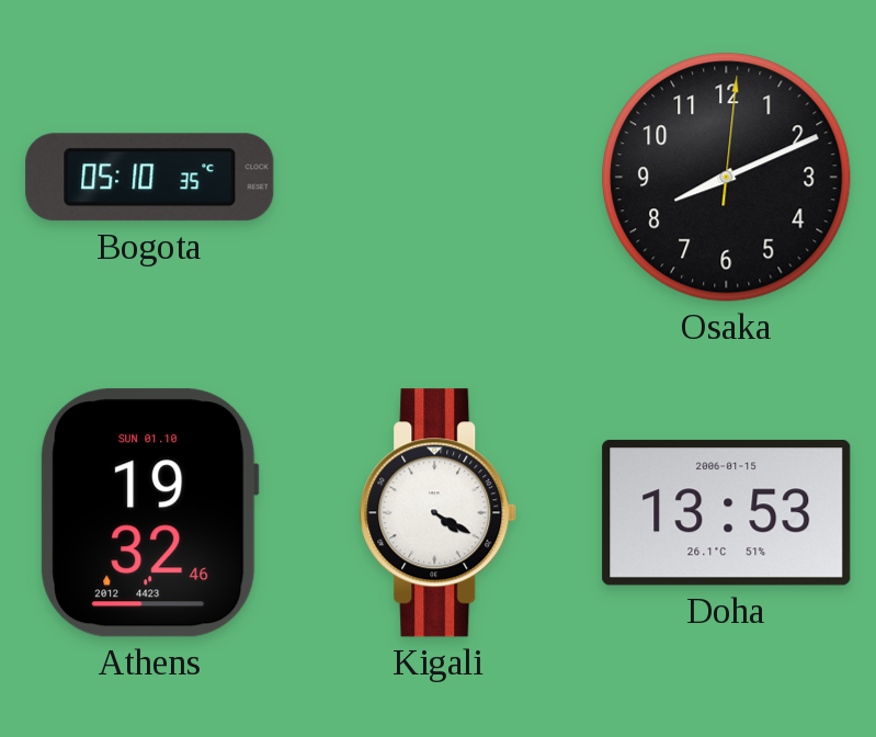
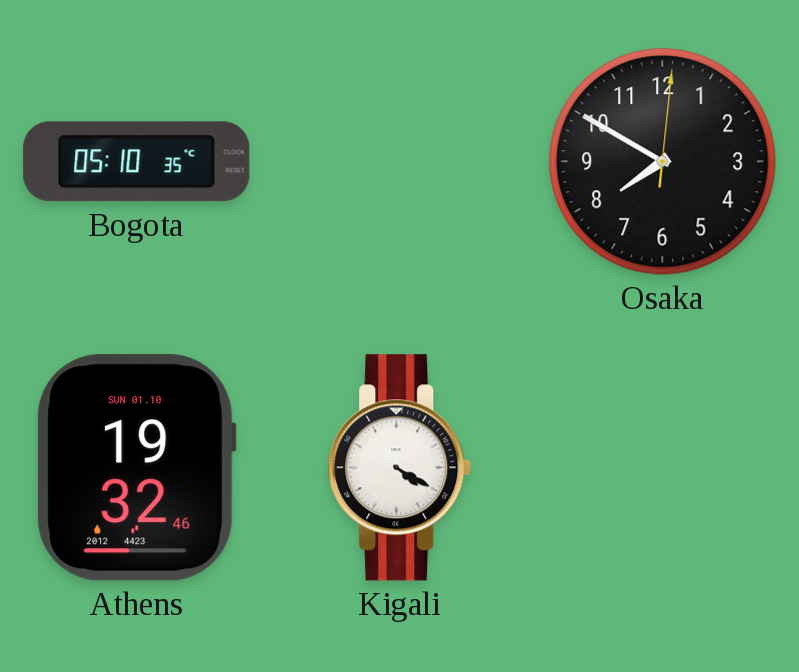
Osaka: 8:11 -> 7:50
Doha: 13:53 -> none
